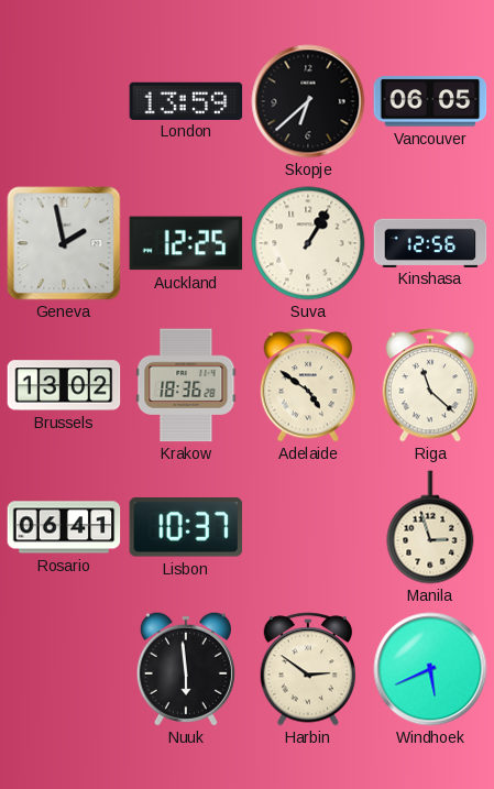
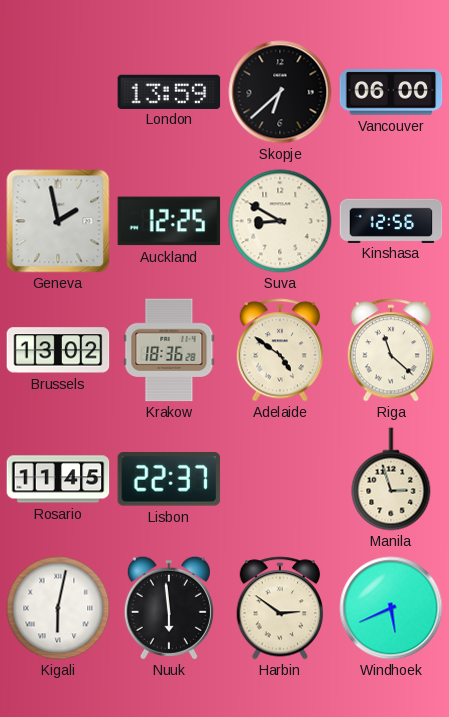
Vancouver: 06:05 -> 06:00
Suva: 1:05 -> 8:50
Rosario: 06:41 -> 11:45
Lisbon: 10:37 -> 22:37
Kigali: none -> 6:02
